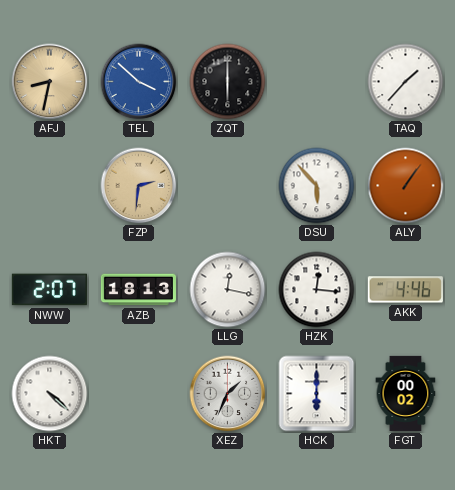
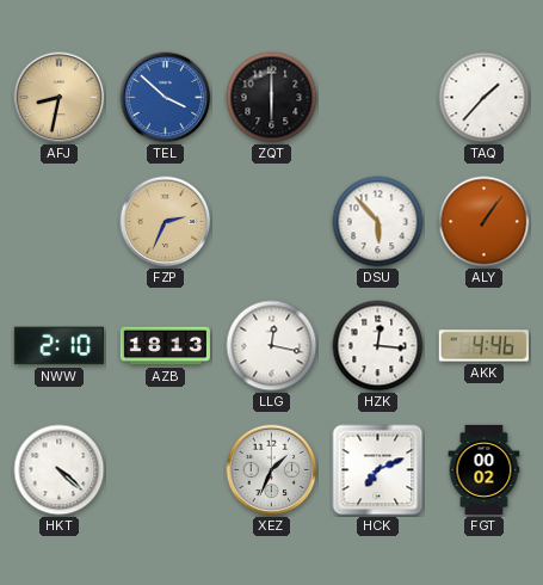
FZP: 2:31 -> 2:34
NWW: 2:07 -> 2:10
HCK: 6:00 -> 7:11
